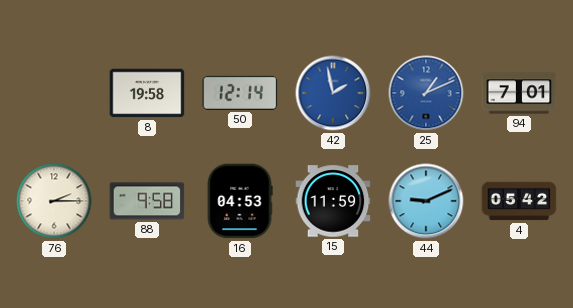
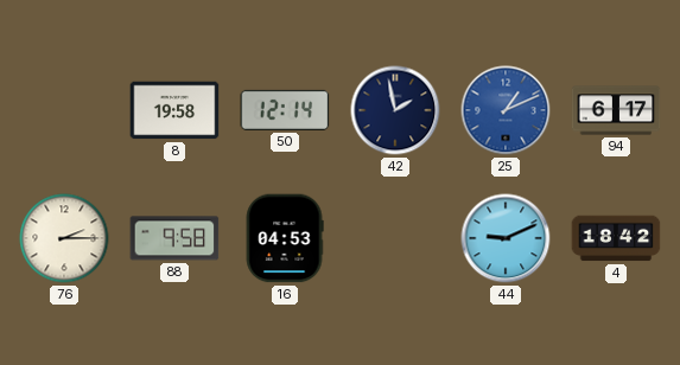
42 dial: blue -> navy
94: 7:01 -> 6:17
15: 11:59 -> none
4: 05:42 -> 18:42
